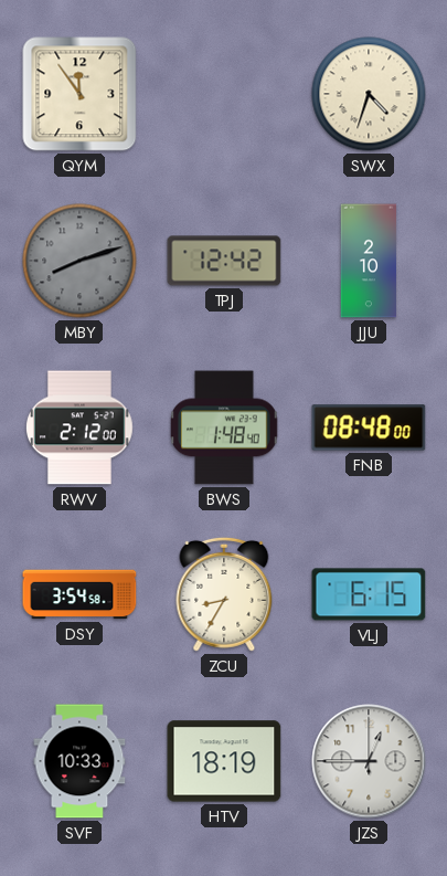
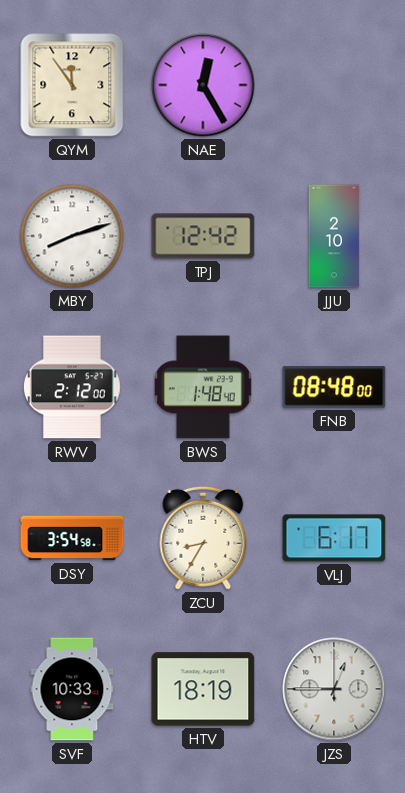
NAE: none -> 12:25
SWX: 4:33 -> none
MBY dial: grey -> white
VLJ: 6:15 -> 6:17
